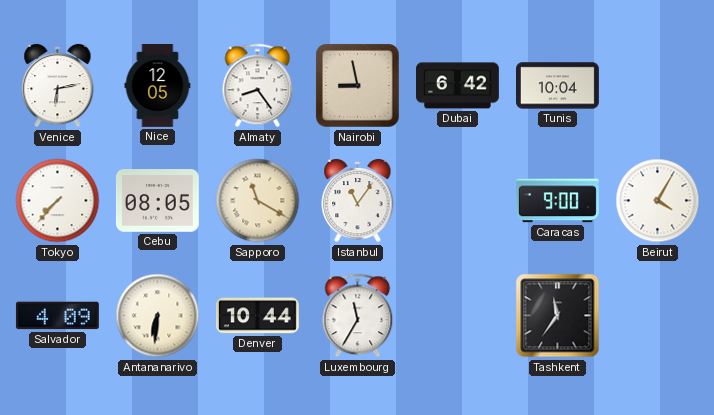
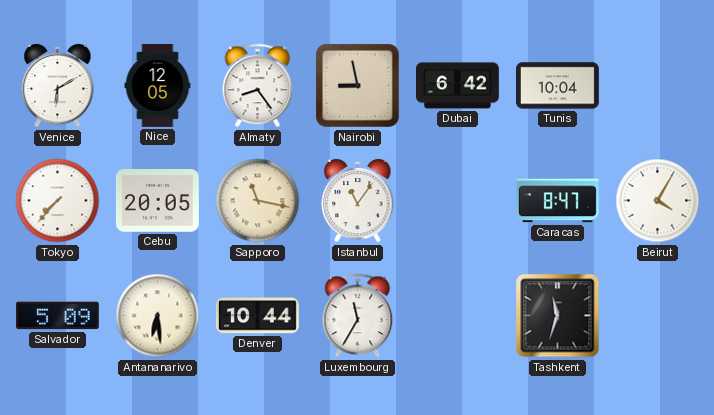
Venice: 6:13 -> 6:10
Cebu: 08:05 -> 20:05
Sapporo: 11:20 -> 11:17
Caracas: 9:00 -> 8:47
Salvador: 4:09 -> 5:09
Antananarivo: 6:31 -> 6:29
Tashkent: 11:36 -> 11:33
